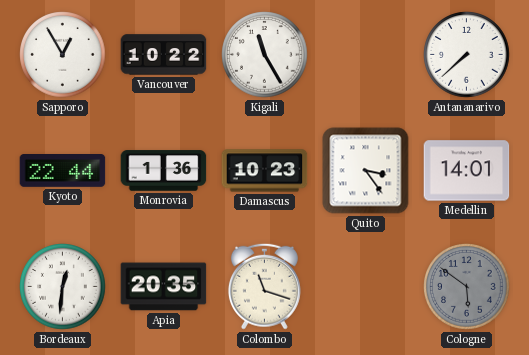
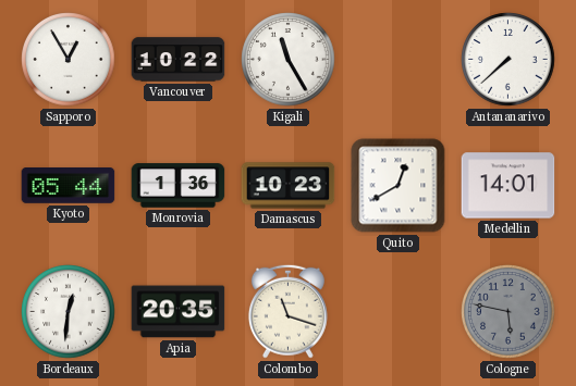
Kyoto: 22:44 -> 05:44
Quito: 3:24 -> 12:40
Cologne: 5:51 -> 5:47
